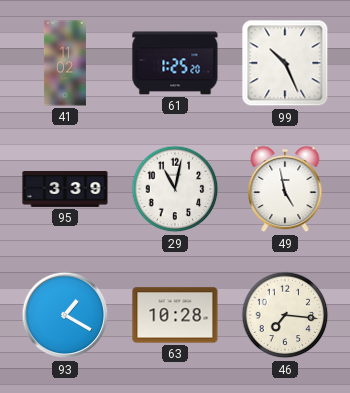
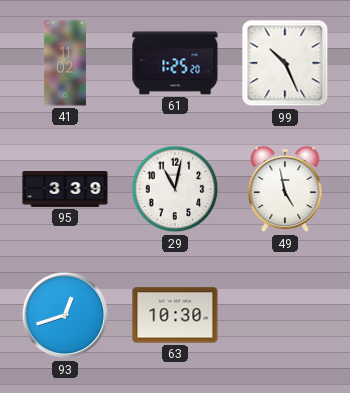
93: 1:20 -> 12:42
63: 10:28 -> 10:30
46: 7:16 -> none
